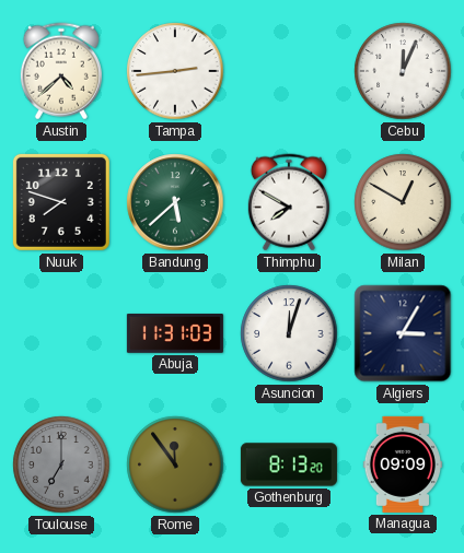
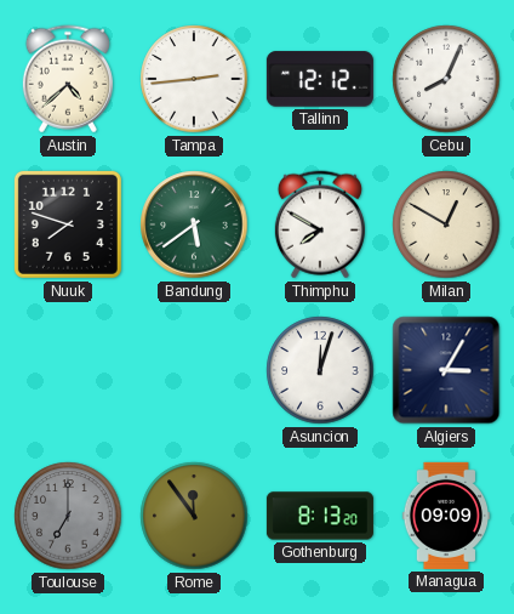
Tallinn: none -> 12:12
Cebu: 12:04 -> 8:04
Bandung: 5:38 -> 5:39
Abuja: 11:31 -> none
